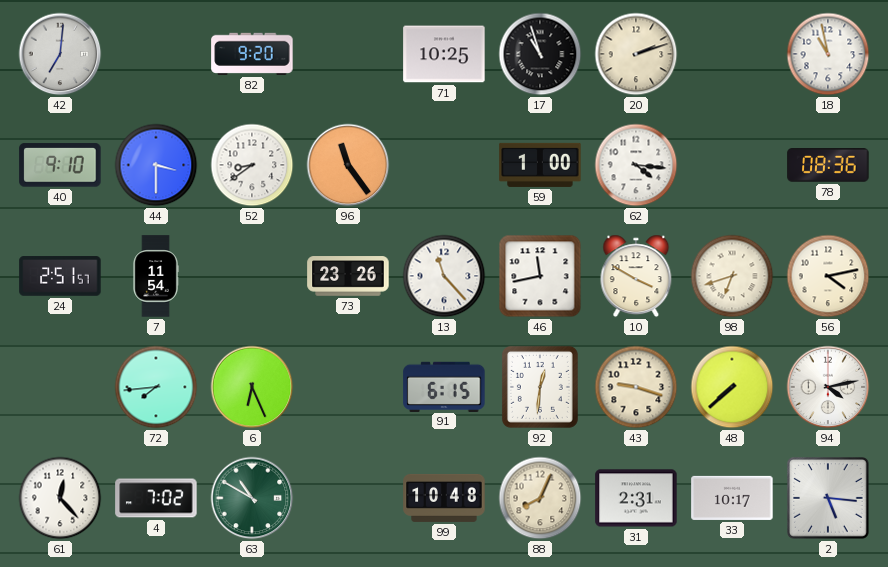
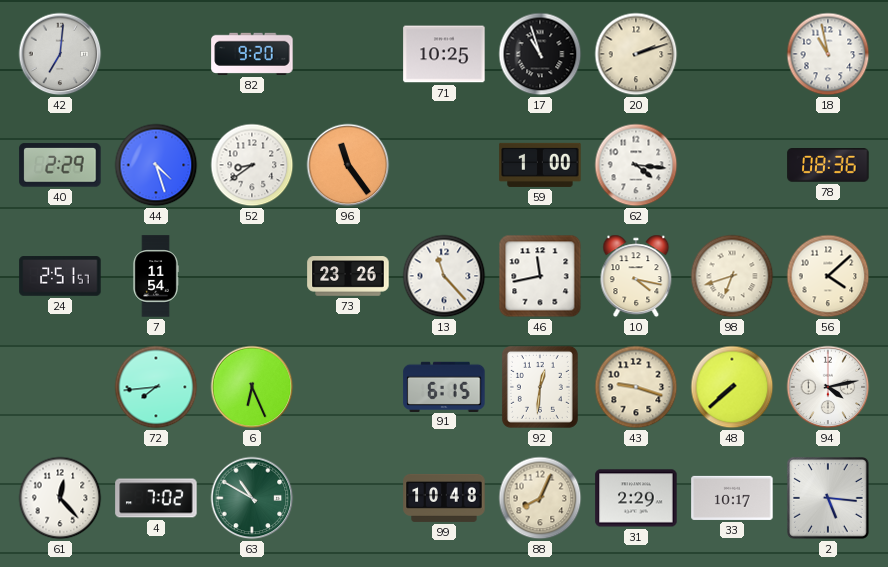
40: 9:10 -> 2:29
44: 3:30 -> 4:27
10: 3:50 -> 4:17
56: 4:13 -> 4:08
31: 2:31 -> 2:29
